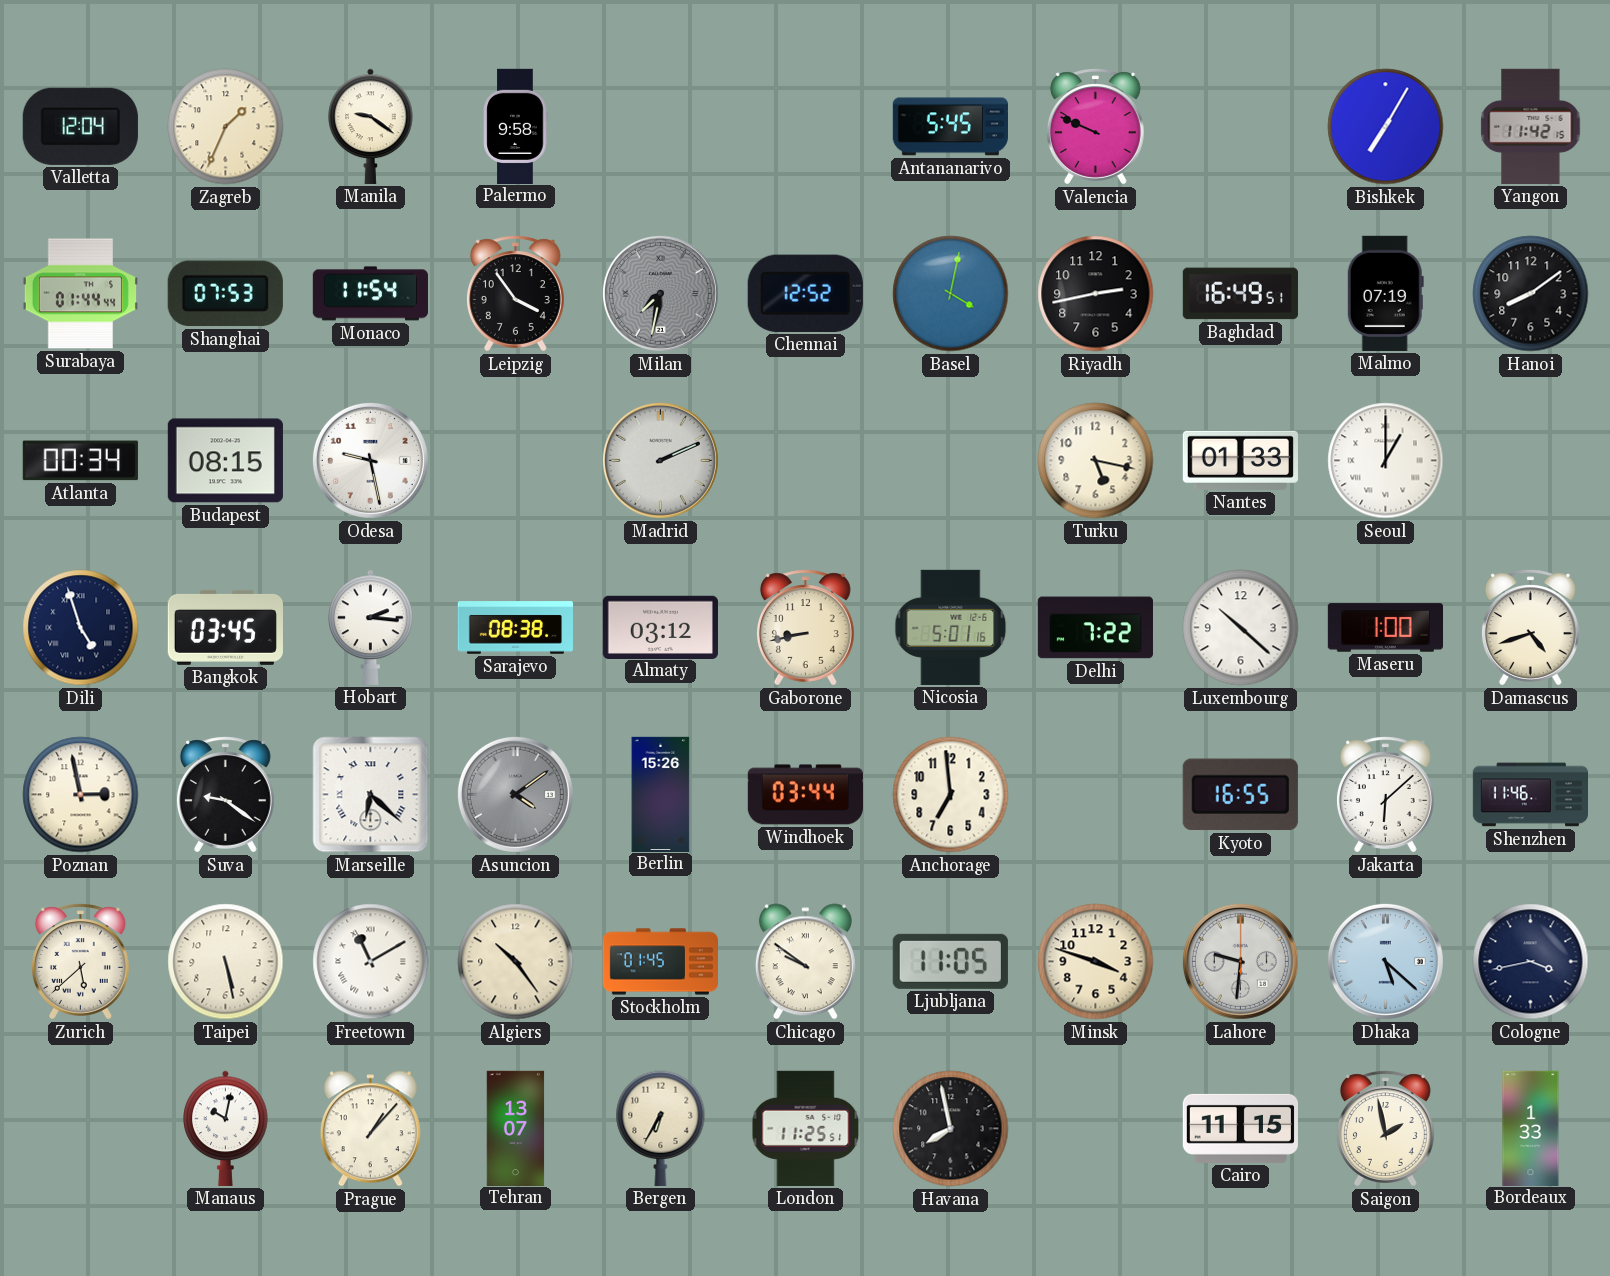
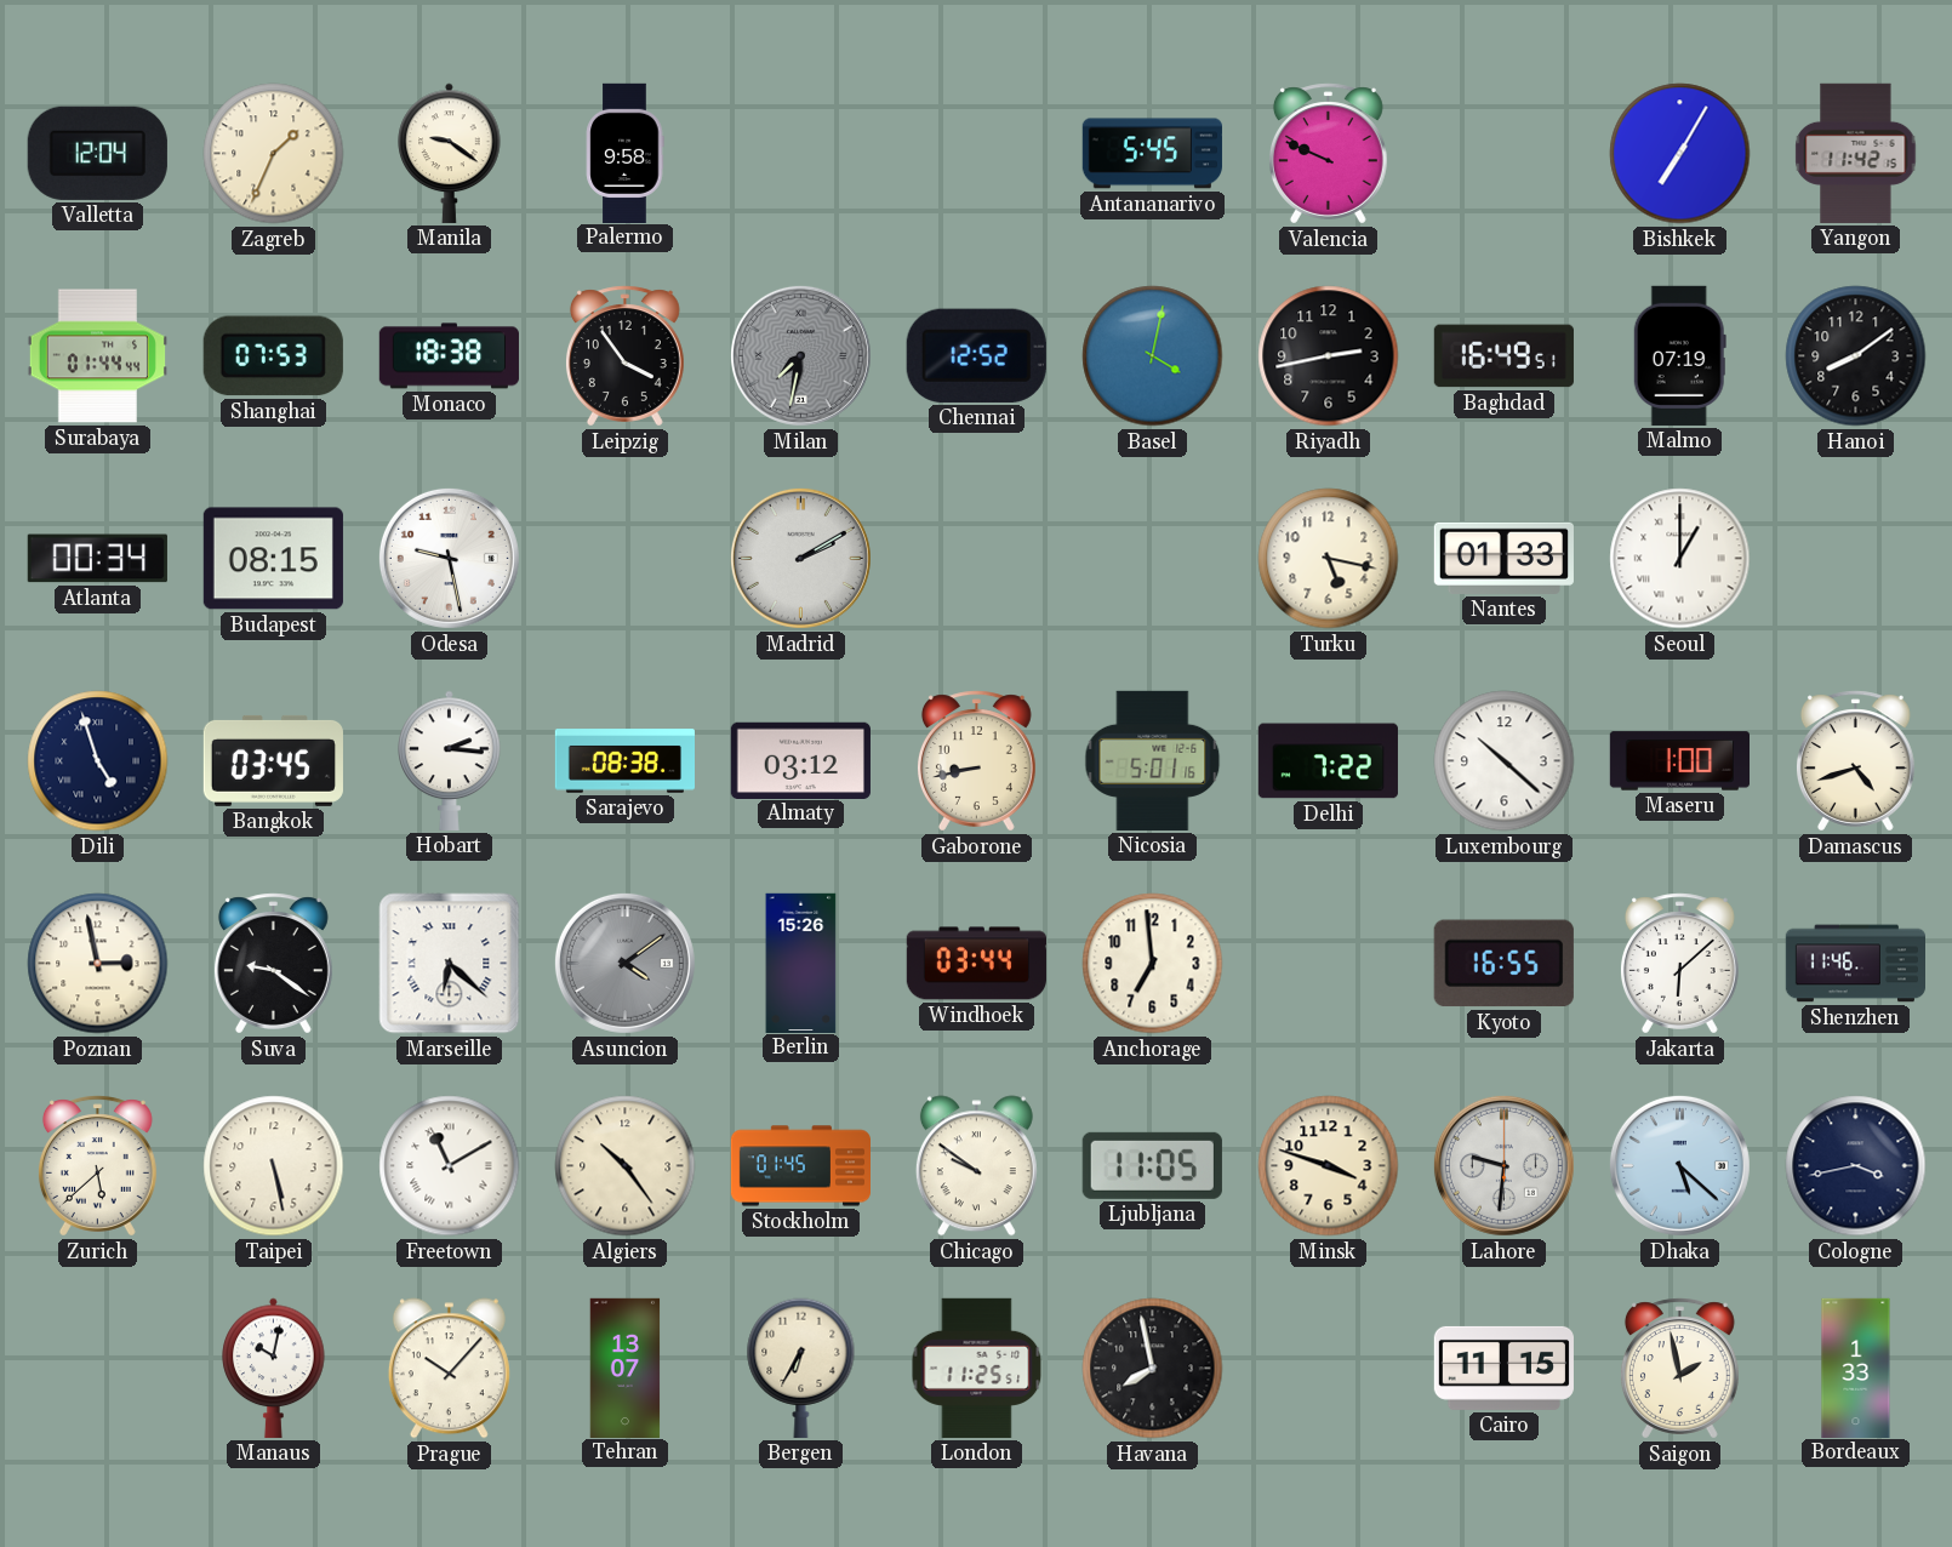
Monaco: 11:54 -> 18:38
Madrid: 2:11 -> 2:10
Prague: 1:07 -> 10:07
